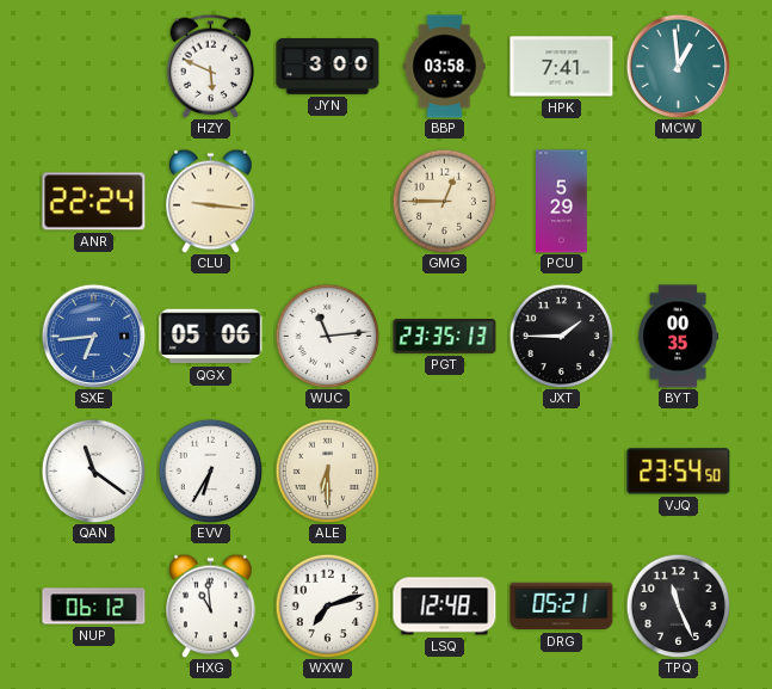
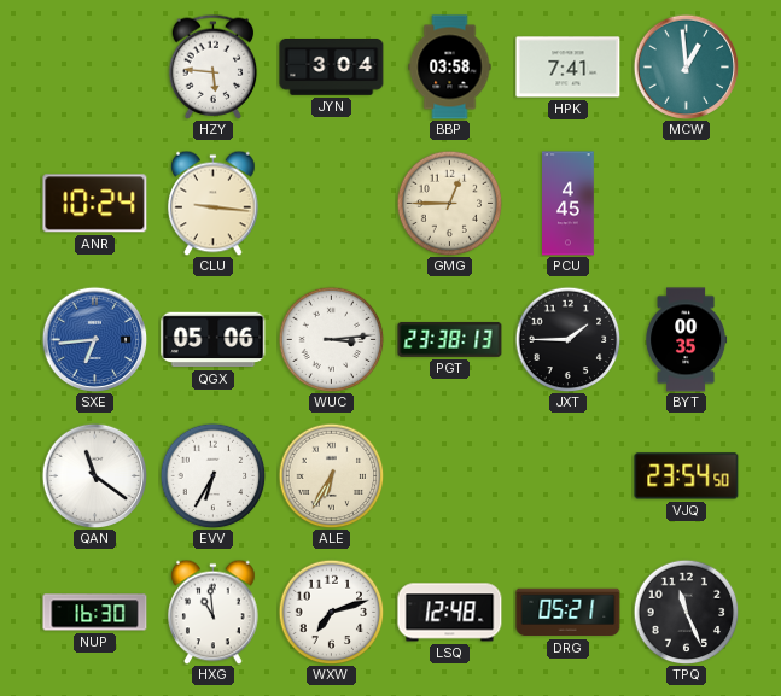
HZY: 5:49 -> 5:46
JYN: 3:00 -> 3:04
ANR: 22:24 -> 10:24
PCU: 5:29 -> 4:45
WUC: 11:14 -> 3:14
PGT: 23:35 -> 23:38
ALE: 6:30 -> 6:35
NUP: 06:12 -> 16:30
